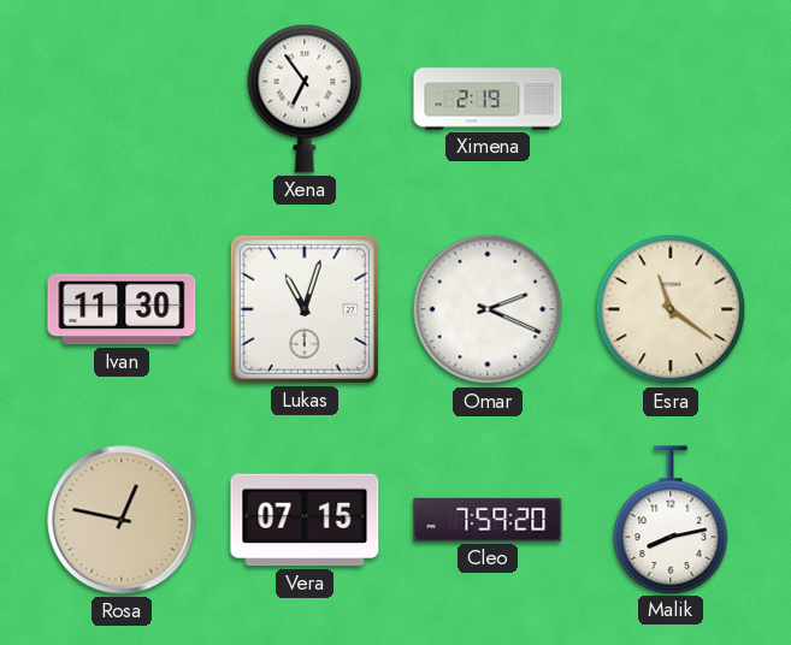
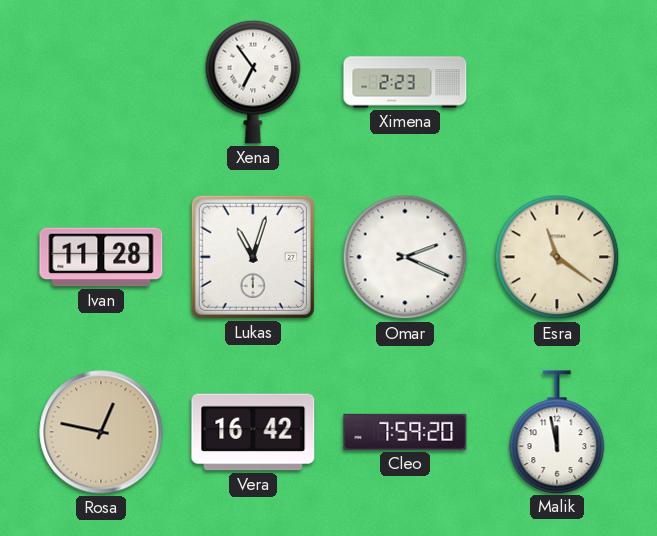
Ximena: 2:19 -> 2:23
Ivan: 11:30 -> 11:28
Vera: 07:15 -> 16:42
Malik: 8:13 -> 11:58
